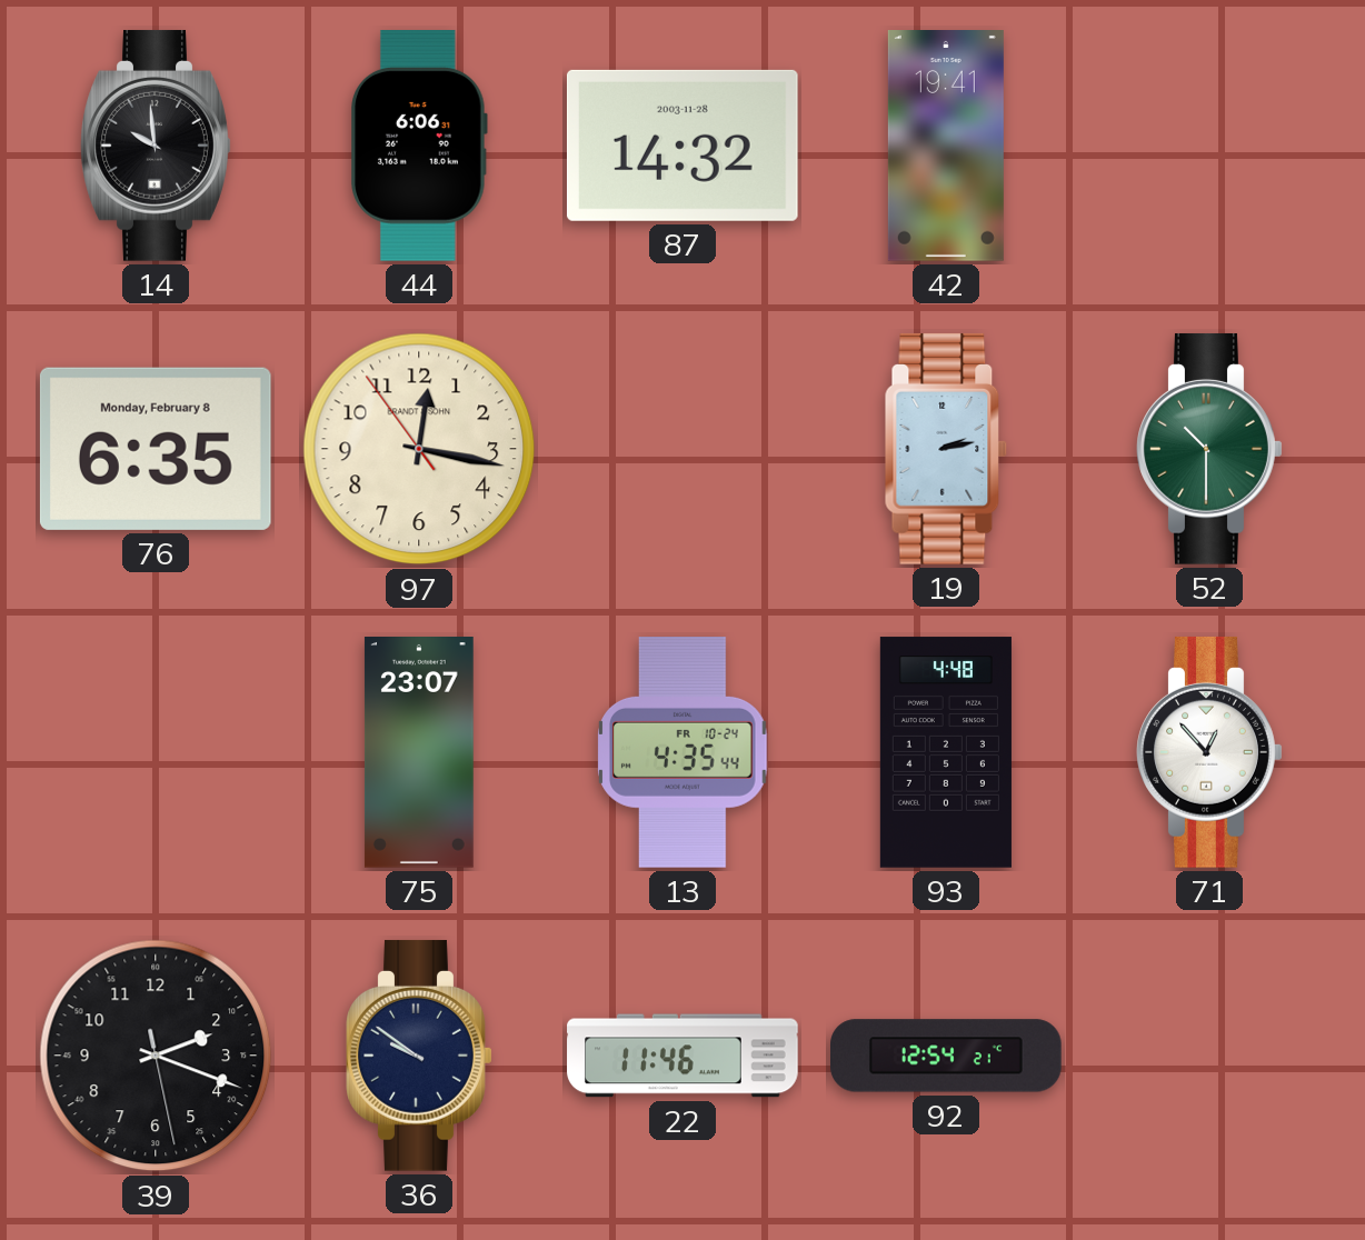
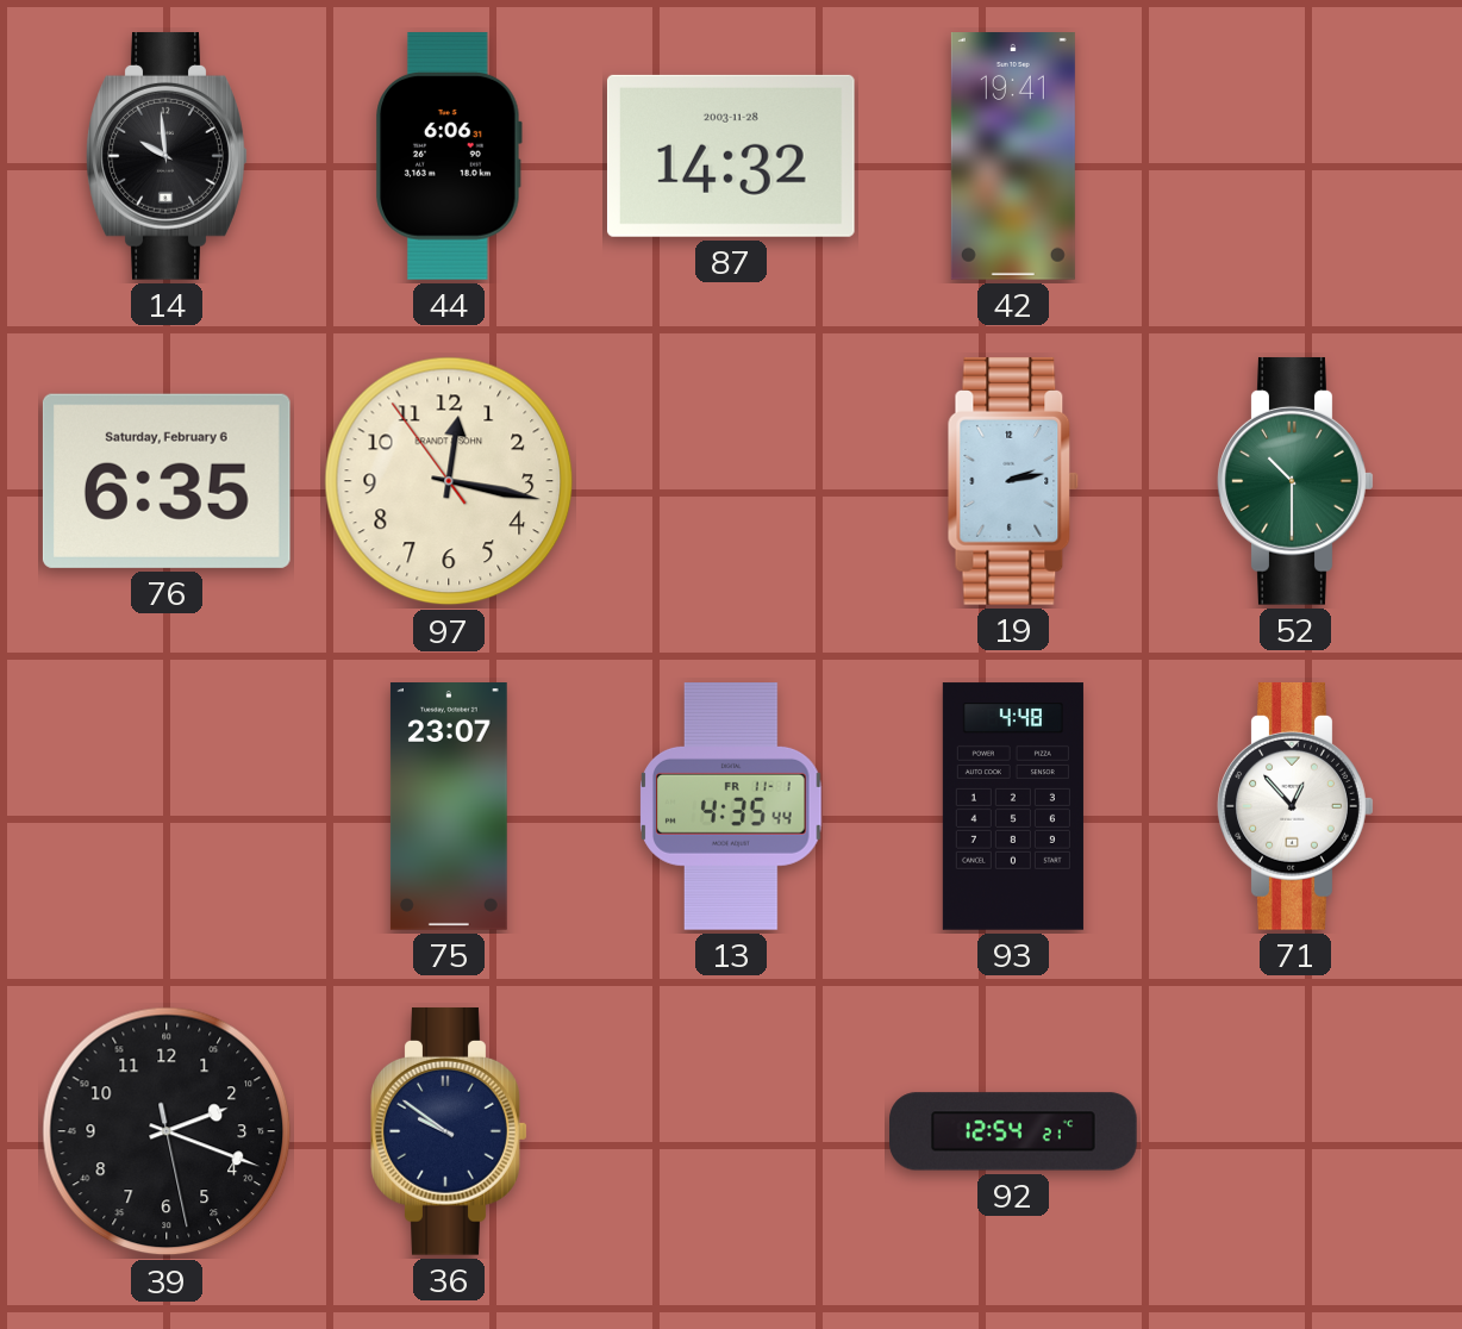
76 date: Monday, February 8 -> Saturday, February 6
13 date: FR 10-24 -> FR 11-1
22: 11:46 -> none
